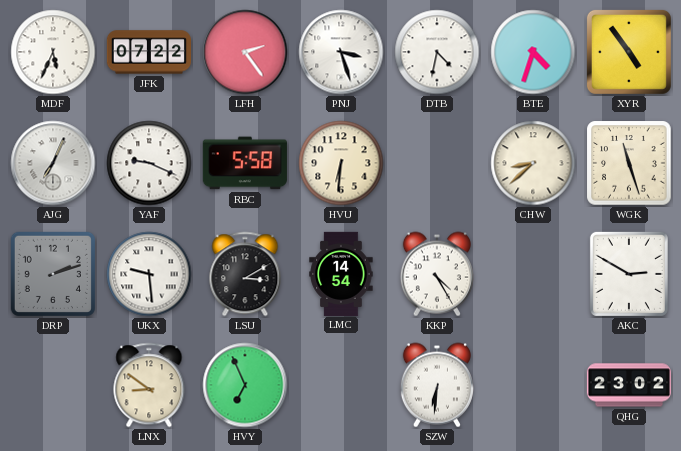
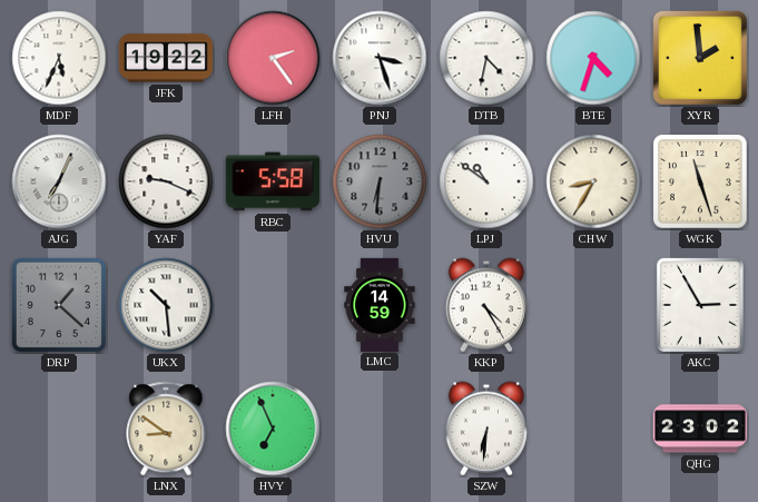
JFK: 07:22 -> 19:22
XYR: 4:54 -> 1:59
HVU dial: cream -> grey
LPJ: none -> 10:51
CHW: 8:38 -> 8:35
DRP: 2:12 -> 1:22
UKX: 9:29 -> 10:29
LSU: 3:10 -> none
LMC: 14:54 -> 14:59
AKC: 2:50 -> 2:55
